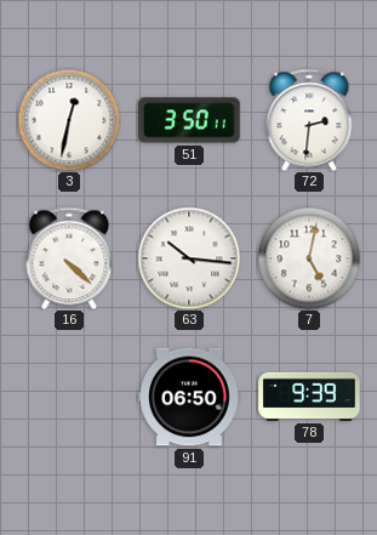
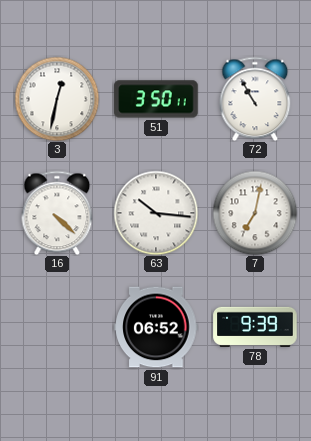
72: 2:31 -> 10:55
7: 5:02 -> 7:02
91: 06:50 -> 06:52
